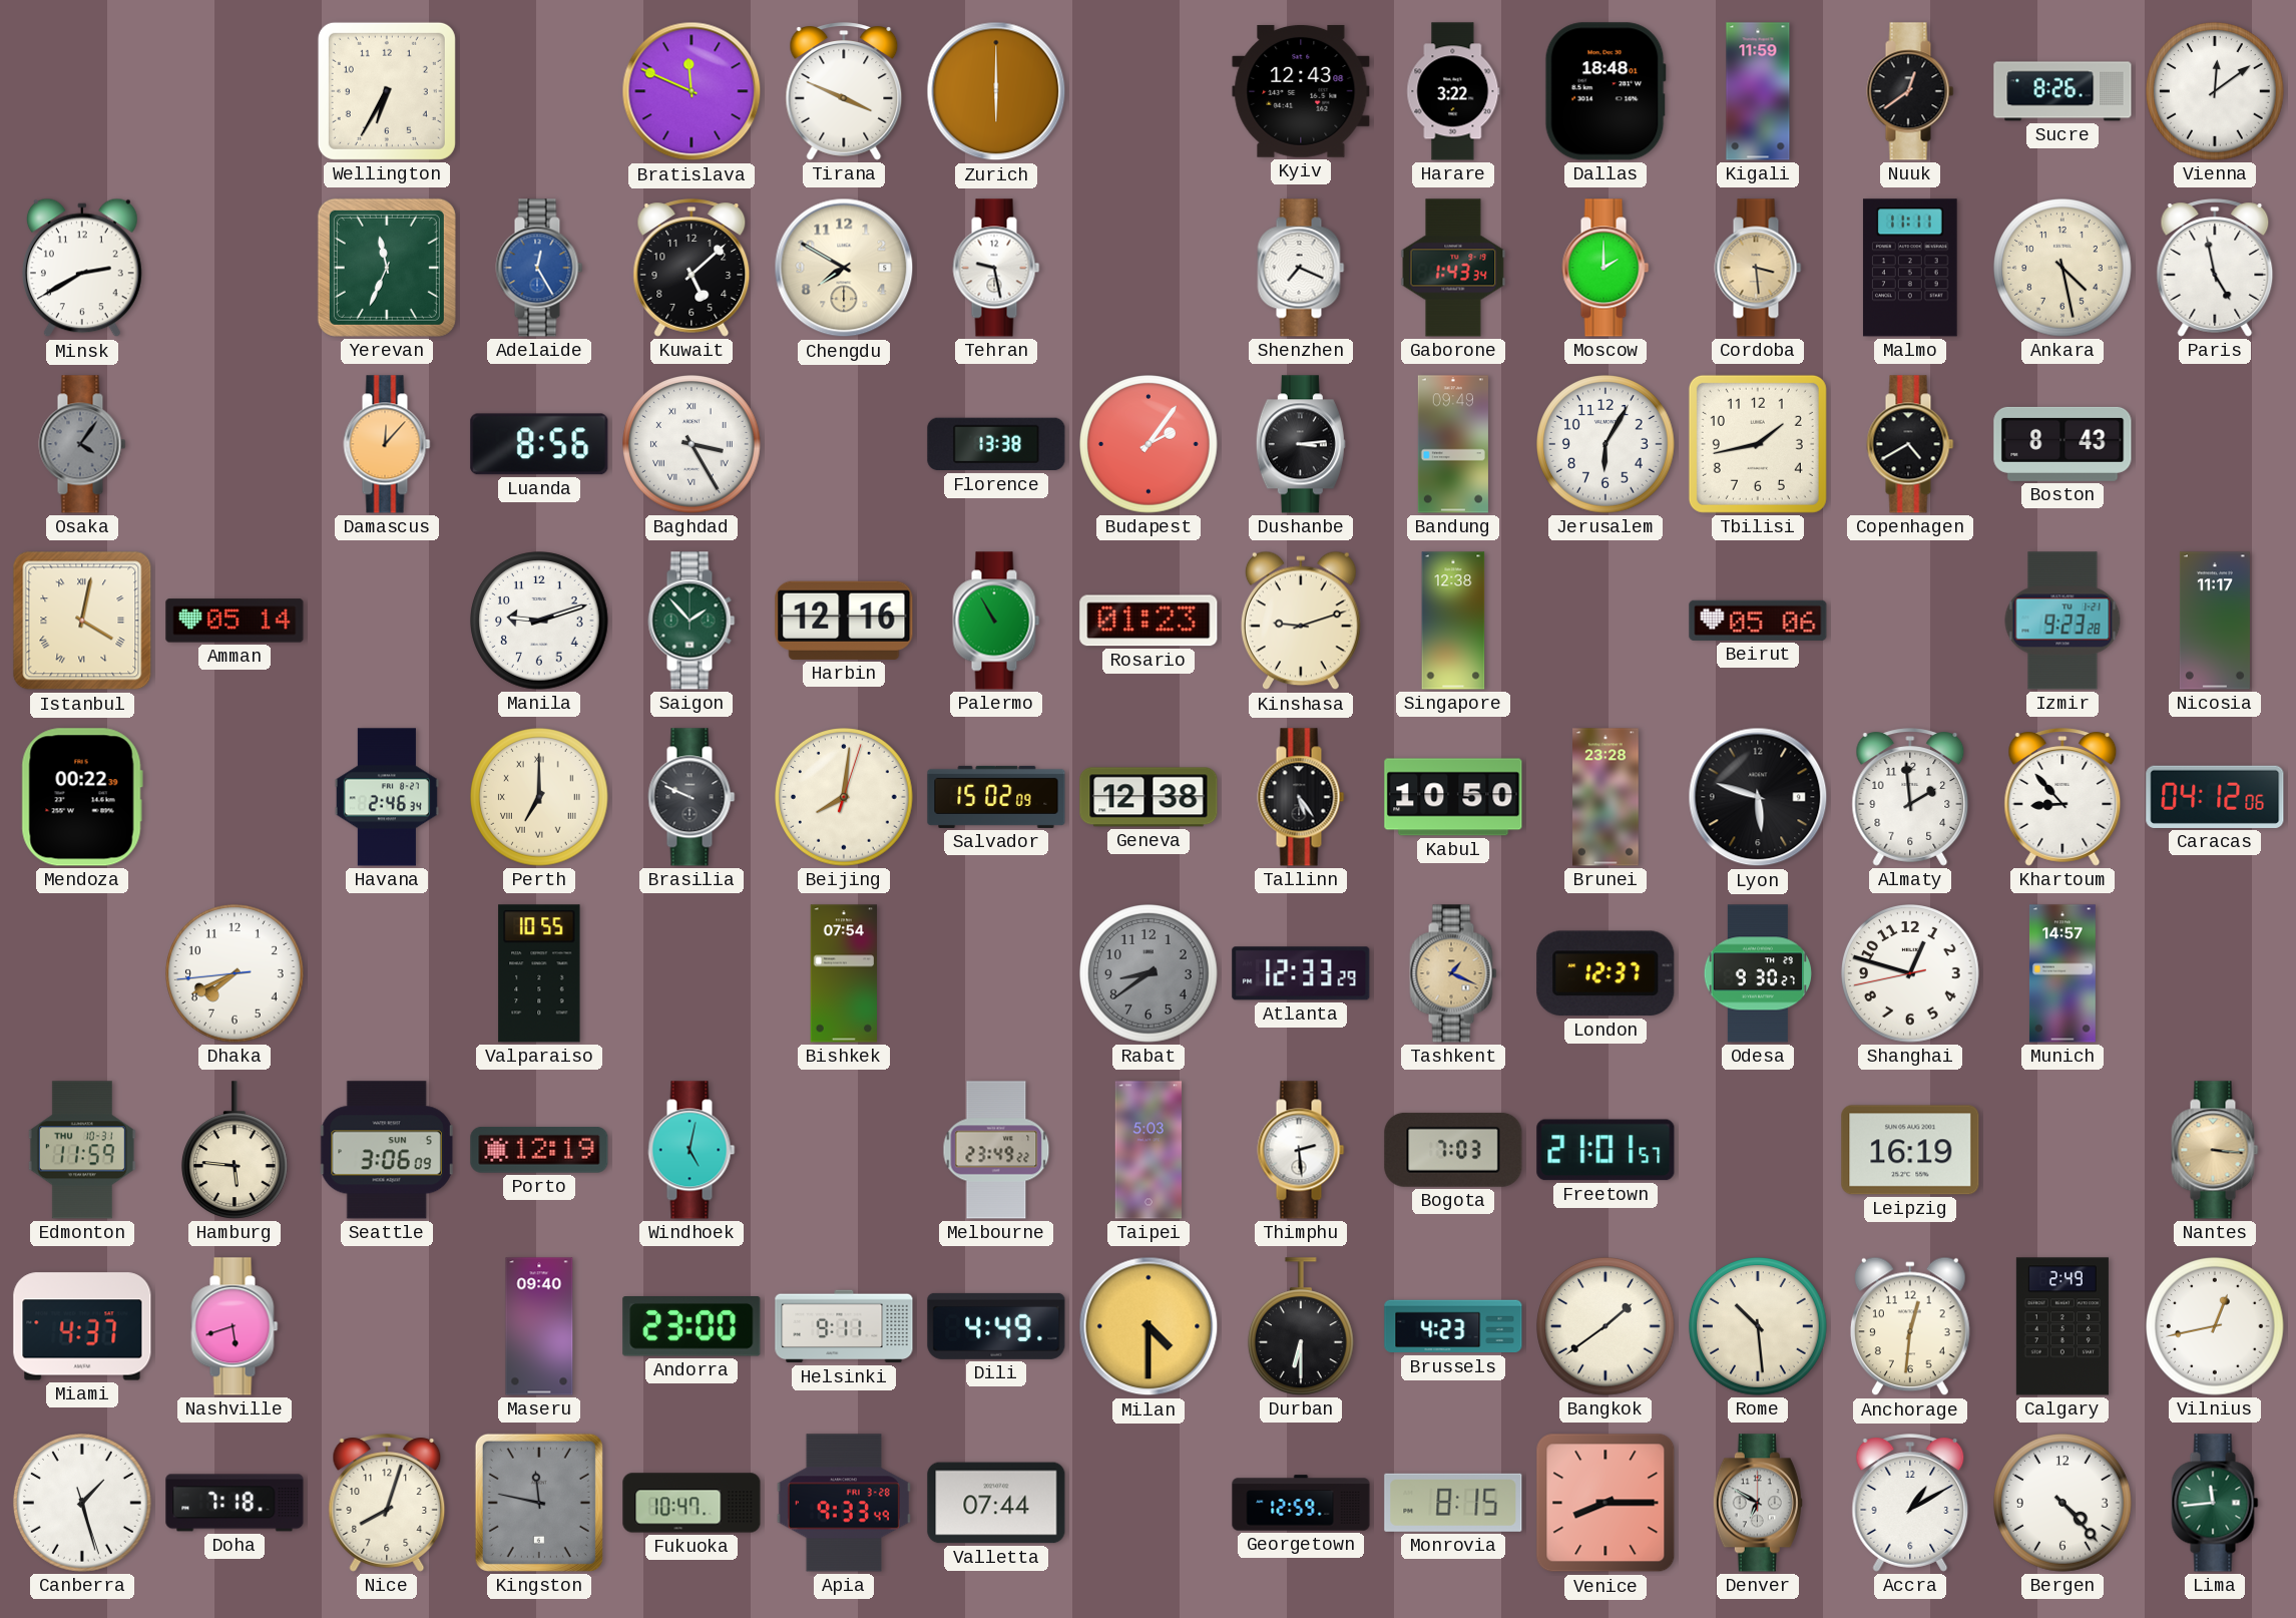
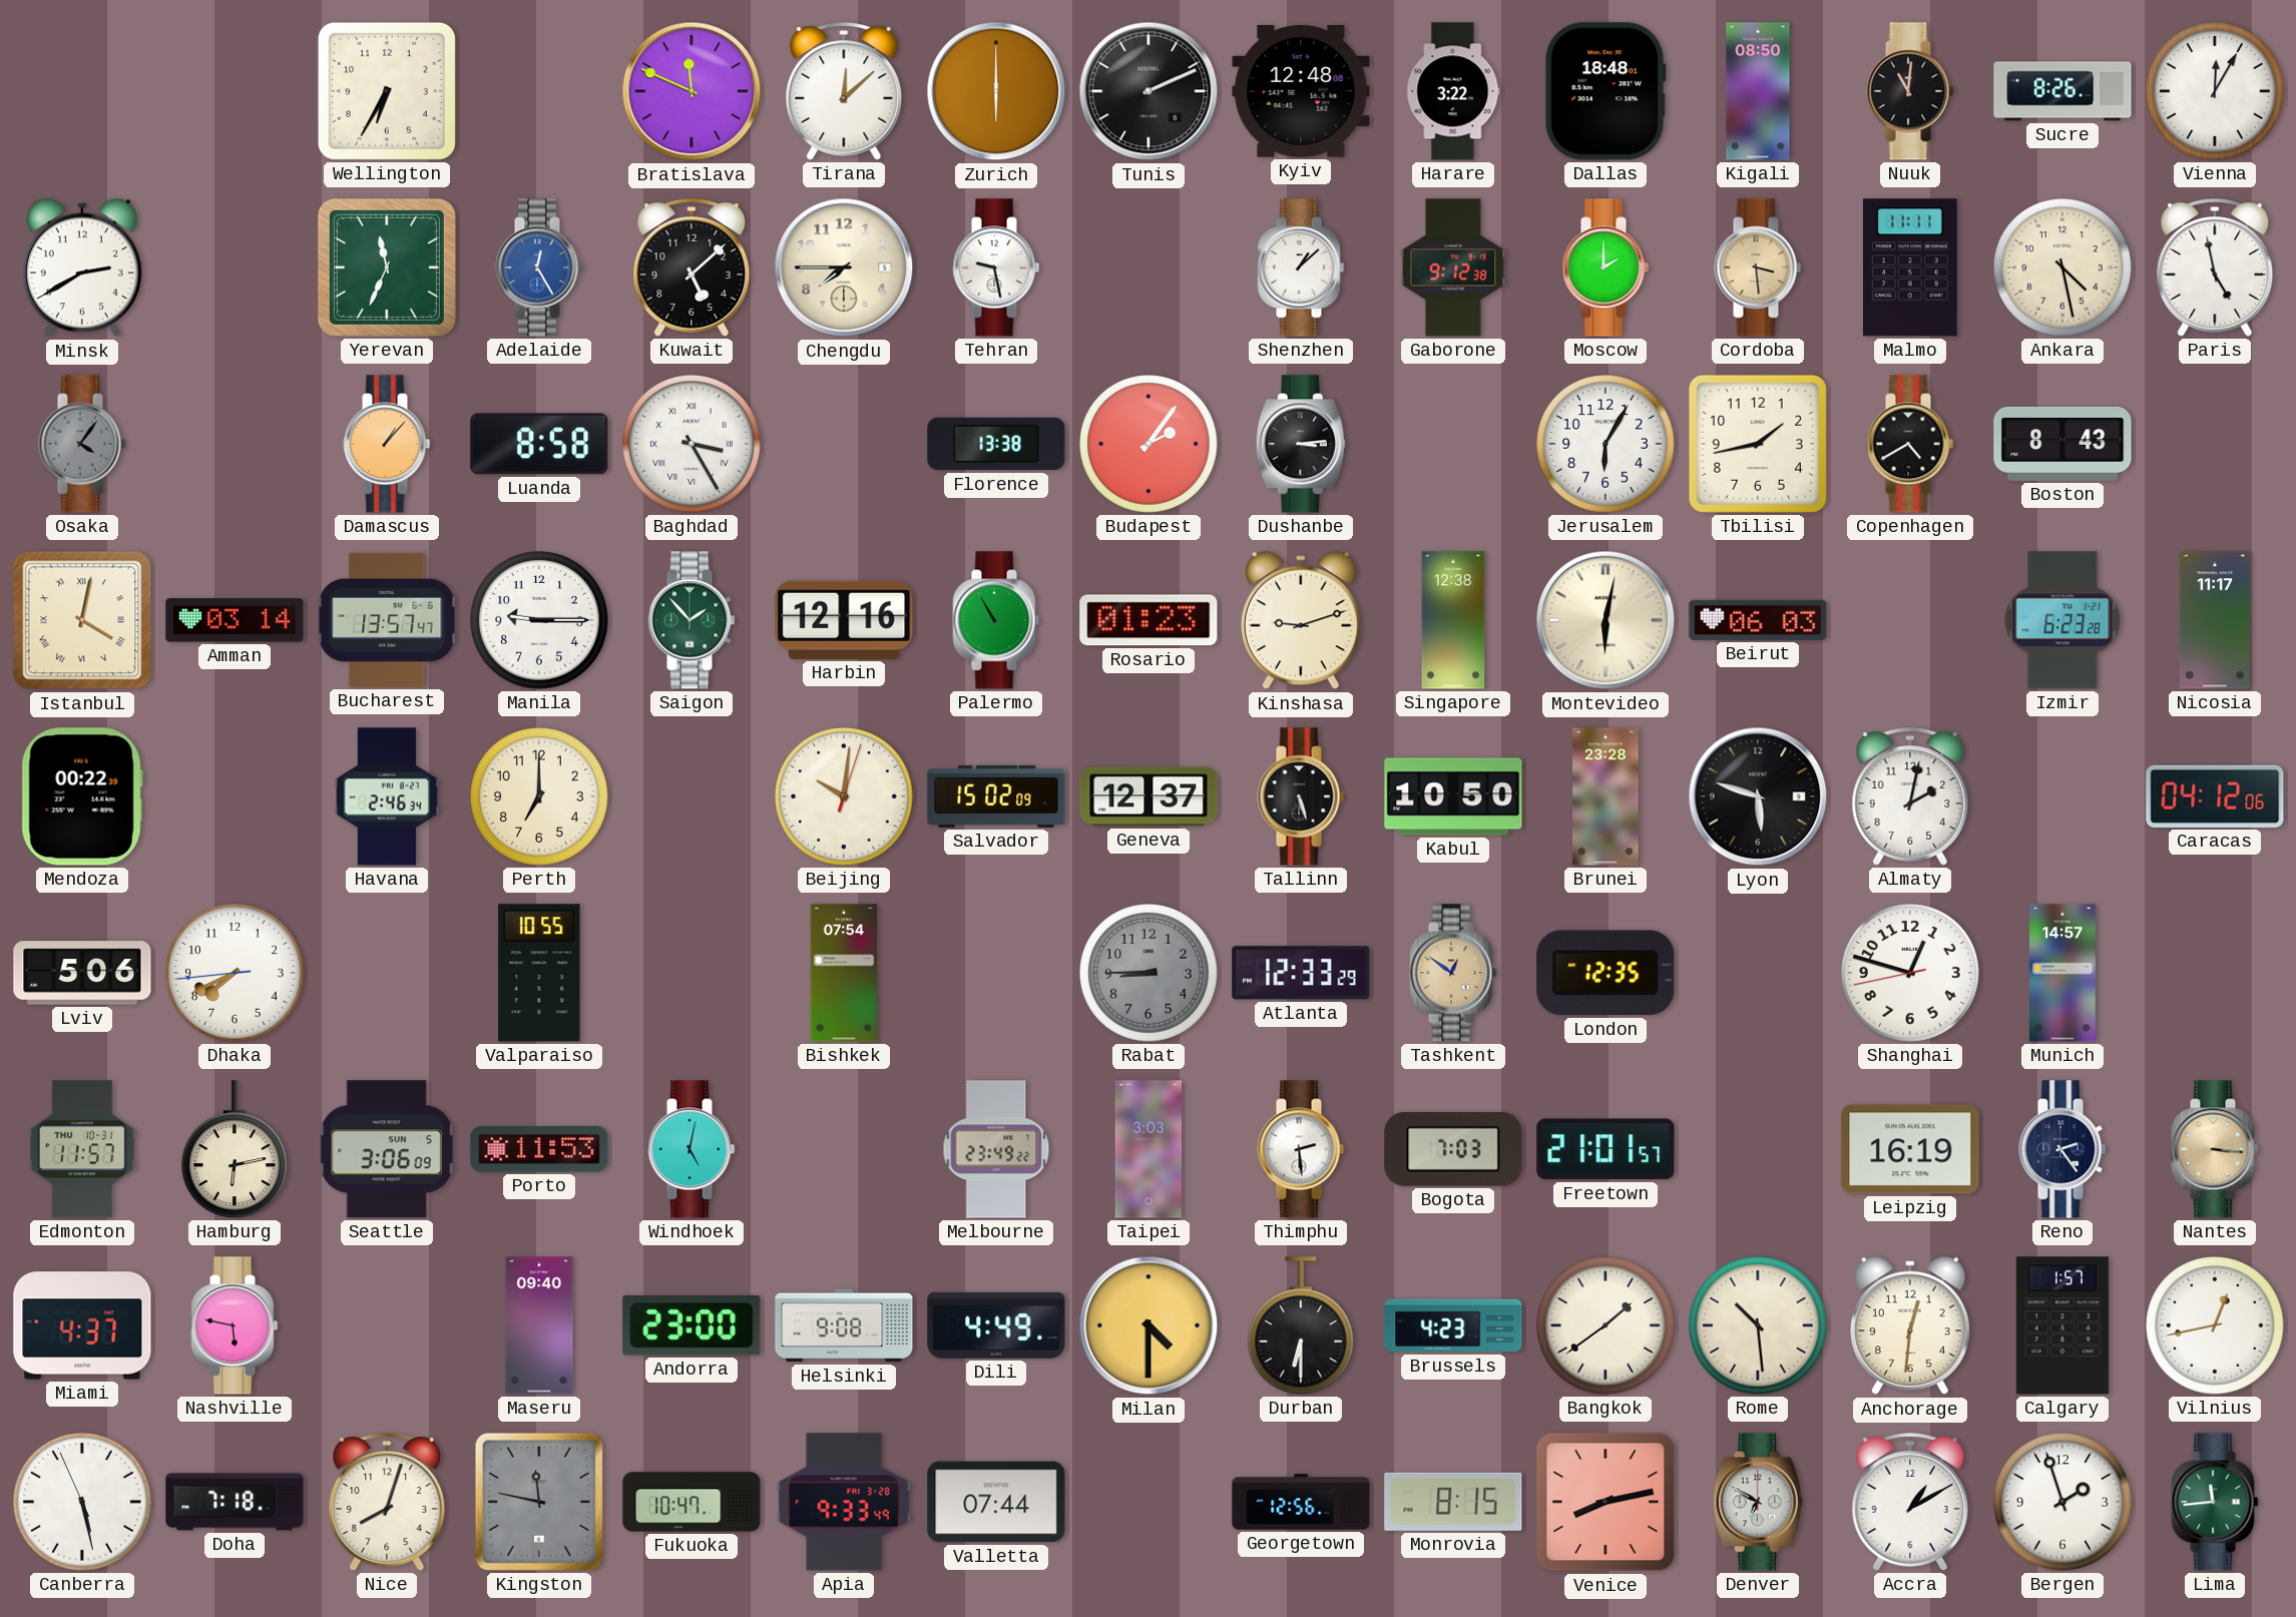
Tirana: 3:49 -> 12:08
Tunis: none -> 2:11
Kyiv: 12:43 -> 12:48
Kigali: 11:59 -> 08:50
Nuuk: 12:39 -> 11:01
Vienna: 12:09 -> 12:05
Chengdu: 7:50 -> 7:45
Shenzhen: 7:19 -> 1:08
Gaborone: 1:43 -> 9:12
Damascus: 12:07 -> 1:07
Luanda: 8:56 -> 8:58
Bandung: 09:49 -> none
Amman: 05:14 -> 03:14
Bucharest: none -> 13:57
Manila: 9:12 -> 9:15
Montevideo: none -> 6:02
Beirut: 05:06 -> 06:03
Izmir: 9:23 -> 6:23
Perth numerals: Roman -> Arabic
Brasilia: 9:49 -> none
Beijing: 8:01 -> 10:01
Geneva: 12:38 -> 12:37
Tallinn: 5:24 -> 5:27
Almaty: 1:59 -> 2:02
Khartoum: 8:53 -> none
Lviv: none -> 5:06
Rabat: 8:39 -> 8:45
Tashkent: 1:19 -> 12:51
London: 12:37 -> 12:35
Odesa: 9:30 -> none
Edmonton: 11:59 -> 11:57
Hamburg: 5:46 -> 6:13
Porto: 12:19 -> 11:53
Taipei: 5:03 -> 3:03
Reno: none -> 2:24
Nashville: 5:42 -> 5:47
Helsinki: 9:11 -> 9:08
Calgary: 2:49 -> 1:57
Canberra: 1:27 -> 5:27
Georgetown: 12:59 -> 12:56
Venice: 8:15 -> 8:13
Bergen: 4:23 -> 1:57
